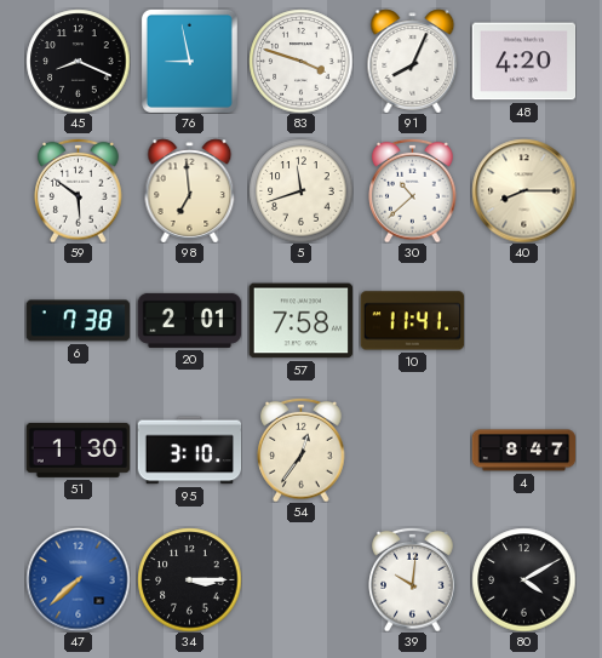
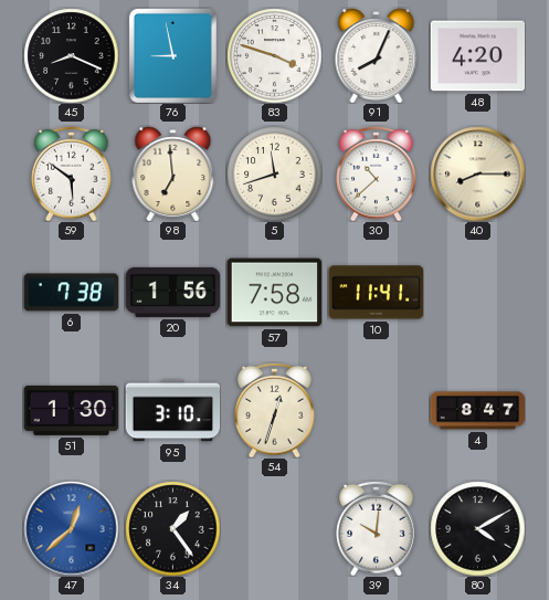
20: 2:01 -> 1:56
54: 12:36 -> 12:33
47: 7:38 -> 12:38
34: 3:15 -> 1:24
